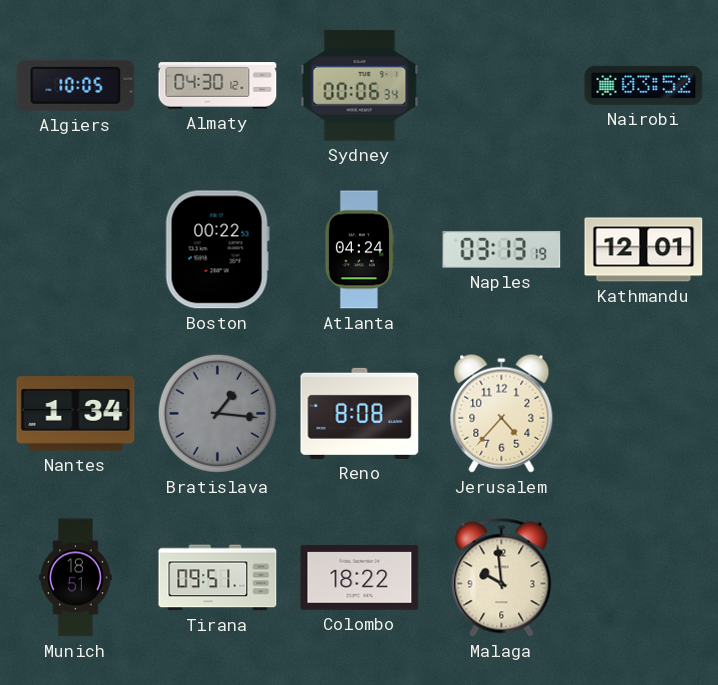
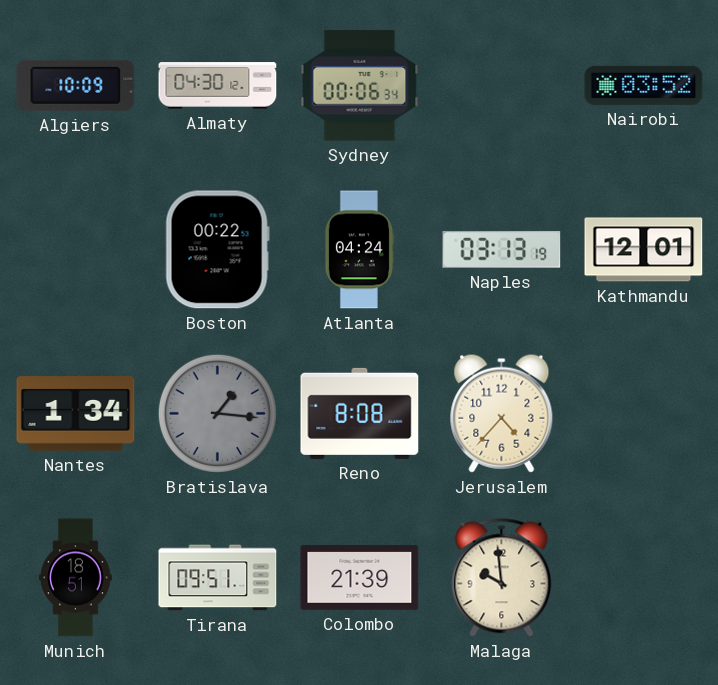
Algiers: 10:05 -> 10:09
Colombo: 18:22 -> 21:39
